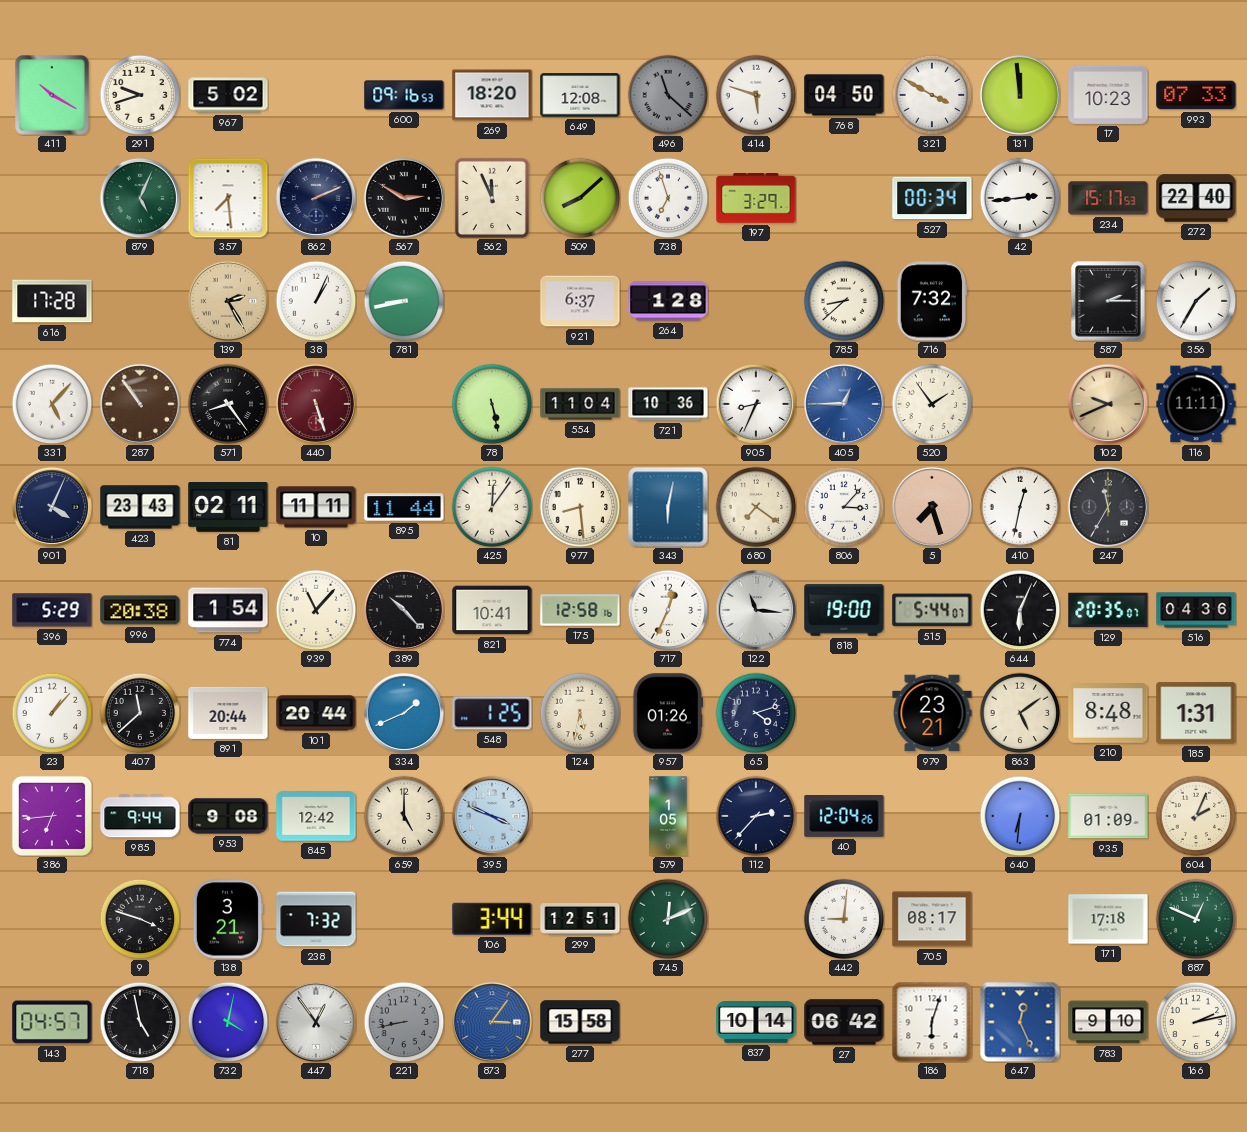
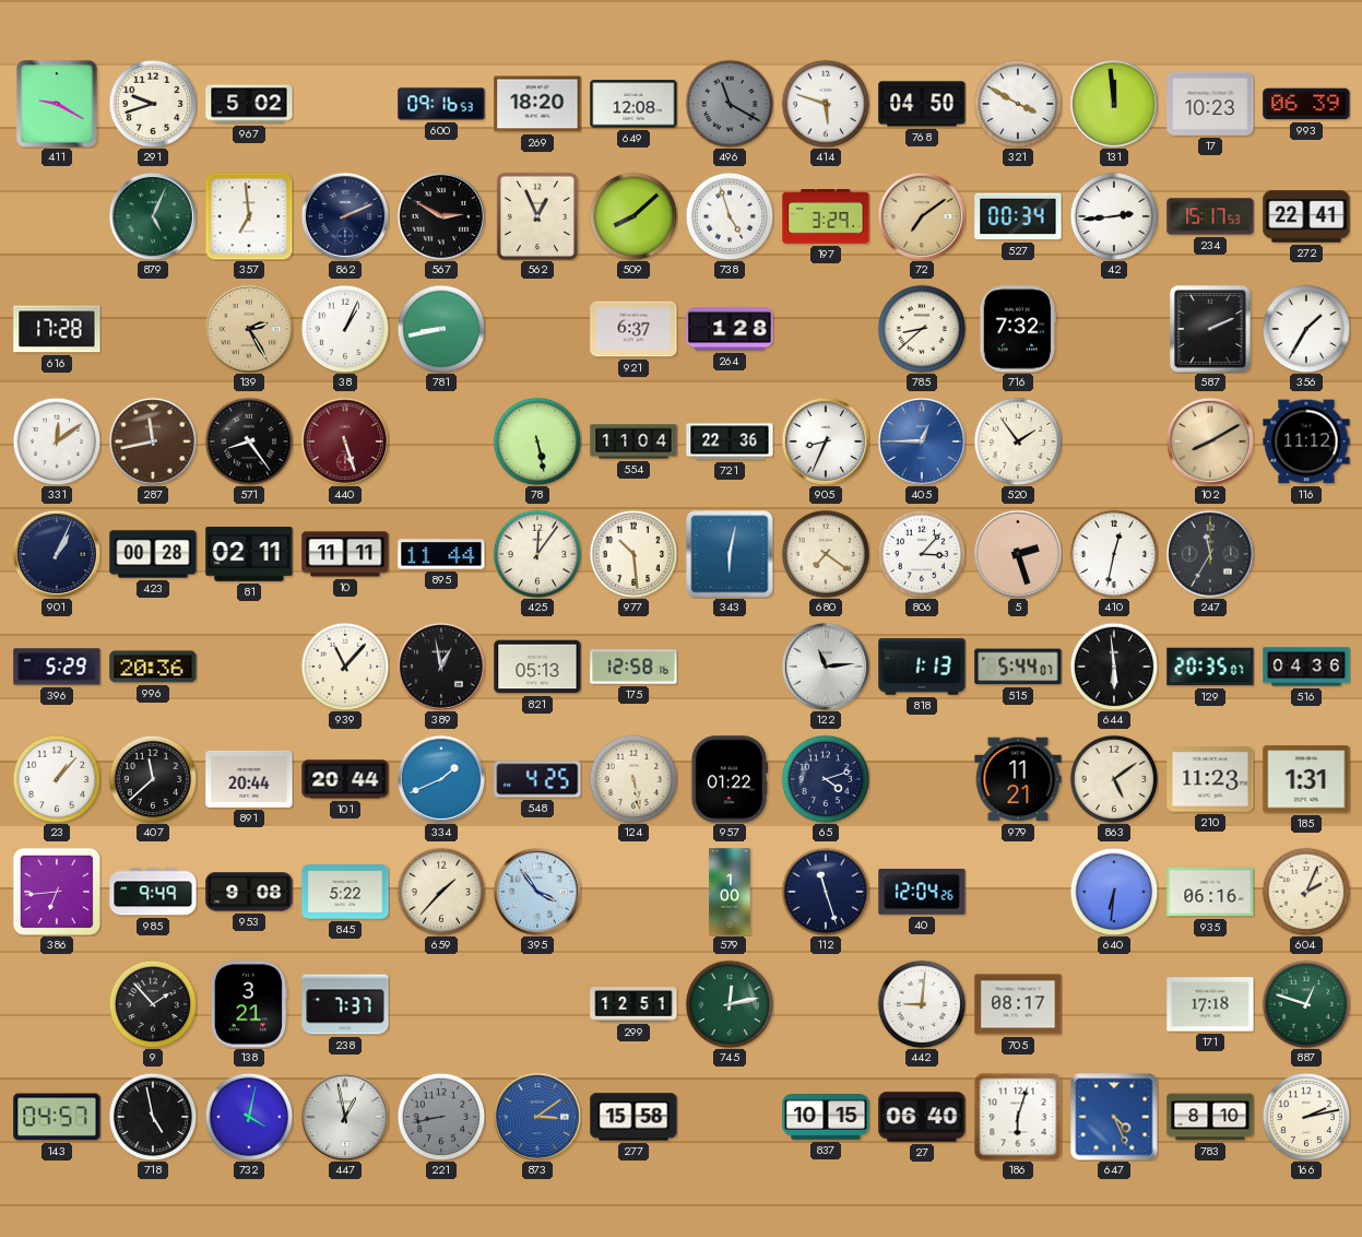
411: 10:20 -> 9:20
496: 11:22 -> 11:20
993: 07:33 -> 06:39
357: 7:29 -> 6:59
562: 11:56 -> 12:56
738: 6:57 -> 4:57
72: none -> 7:09
272: 22:40 -> 22:41
587: 2:15 -> 2:11
331: 5:07 -> 12:09
287: 10:54 -> 11:43
721: 10:36 -> 22:36
102: 9:41 -> 8:10
116: 11:11 -> 11:12
901: 4:04 -> 1:04
423: 23:43 -> 00:28
977: 8:29 -> 10:29
5: 7:27 -> 2:27
996: 20:38 -> 20:36
774: 1:54 -> none
389: 10:23 -> 12:58
821: 10:41 -> 05:13
717: 12:34 -> none
122: 11:16 -> 11:14
818: 19:00 -> 1:13
644: 6:04 -> 5:59
548: 1:25 -> 4:25
124: 5:32 -> 5:28
957: 01:26 -> 01:22
979: 23:21 -> 11:21
210: 8:48 -> 11:23
985: 9:44 -> 9:49
845: 12:42 -> 5:22
659: 5:00 -> 1:37
395: 3:49 -> 3:54
579: 1:05 -> 1:00
112: 2:37 -> 11:27
935: 01:09 -> 06:16
9: 3:48 -> 1:53
238: 7:32 -> 7:37
106: 3:44 -> none
745: 12:11 -> 12:13
887: 12:49 -> 12:48
447: 12:54 -> 12:58
873: 3:06 -> 3:09
837: 10:14 -> 10:15
27: 06:42 -> 06:40
647: 12:26 -> 4:26
783: 9:10 -> 8:10
